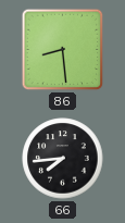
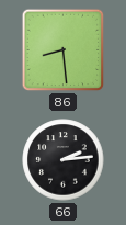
66: 7:44 -> 2:14
